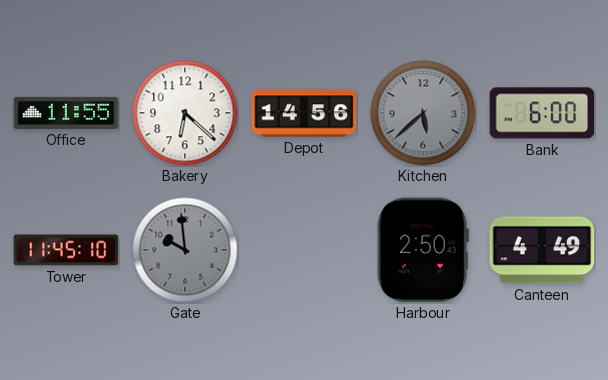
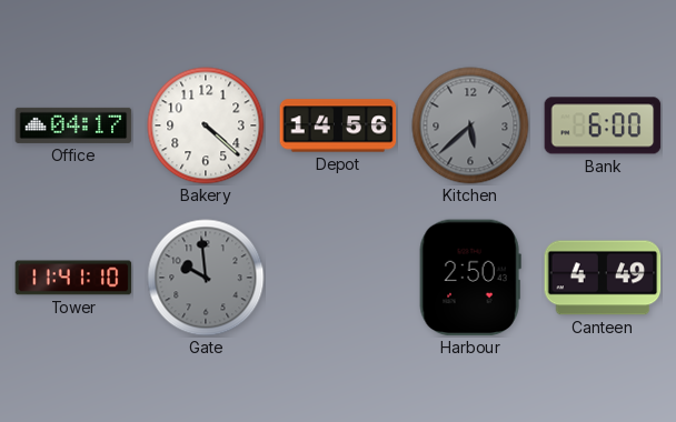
Office: 11:55 -> 04:17
Bakery: 6:22 -> 4:22
Tower: 11:45 -> 11:41
